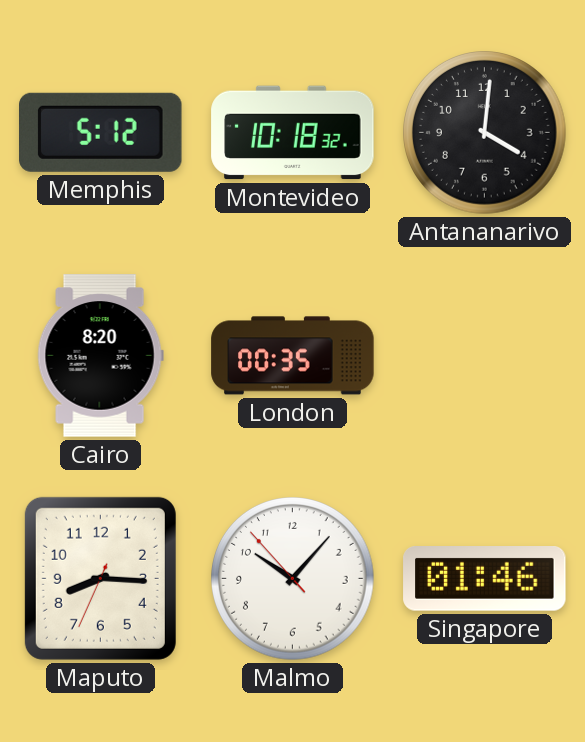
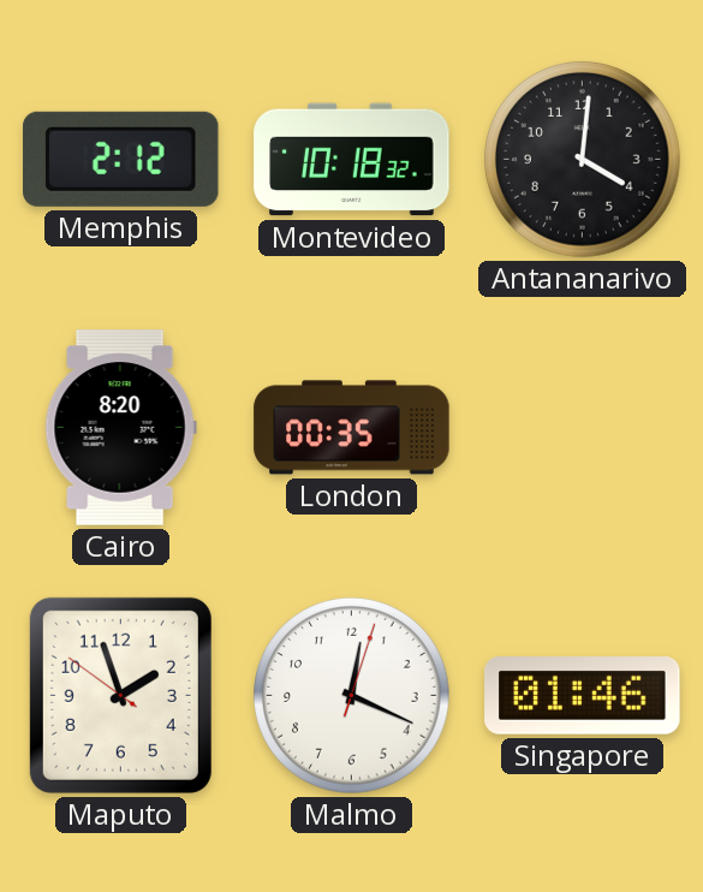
Memphis: 5:12 -> 2:12
Maputo: 8:15 -> 1:56
Malmo: 10:06 -> 12:19
